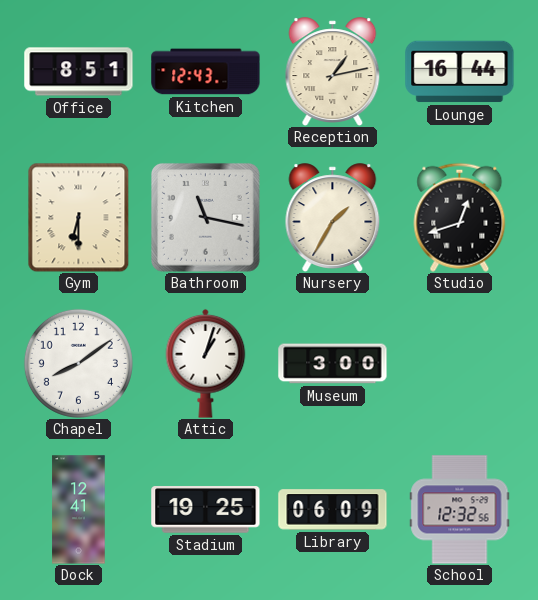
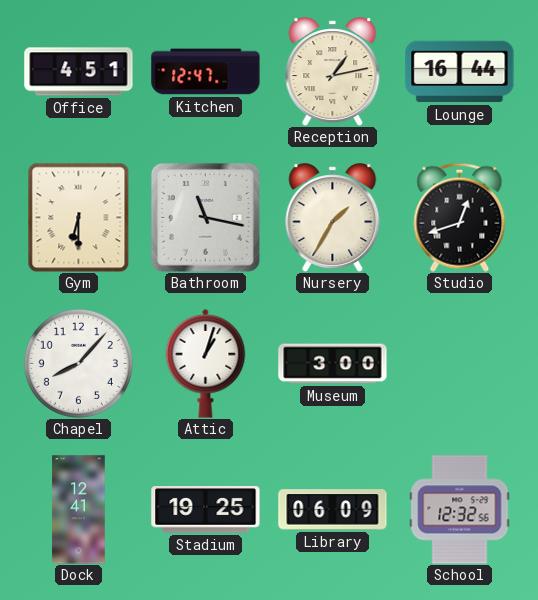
Office: 8:51 -> 4:51
Kitchen: 12:43 -> 12:47
Chapel: 8:09 -> 8:07
